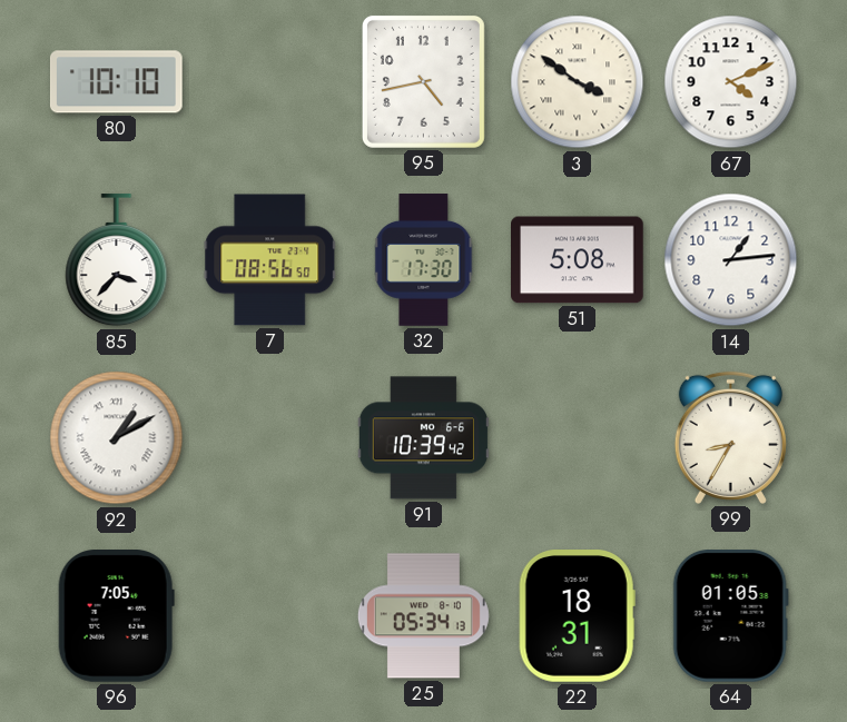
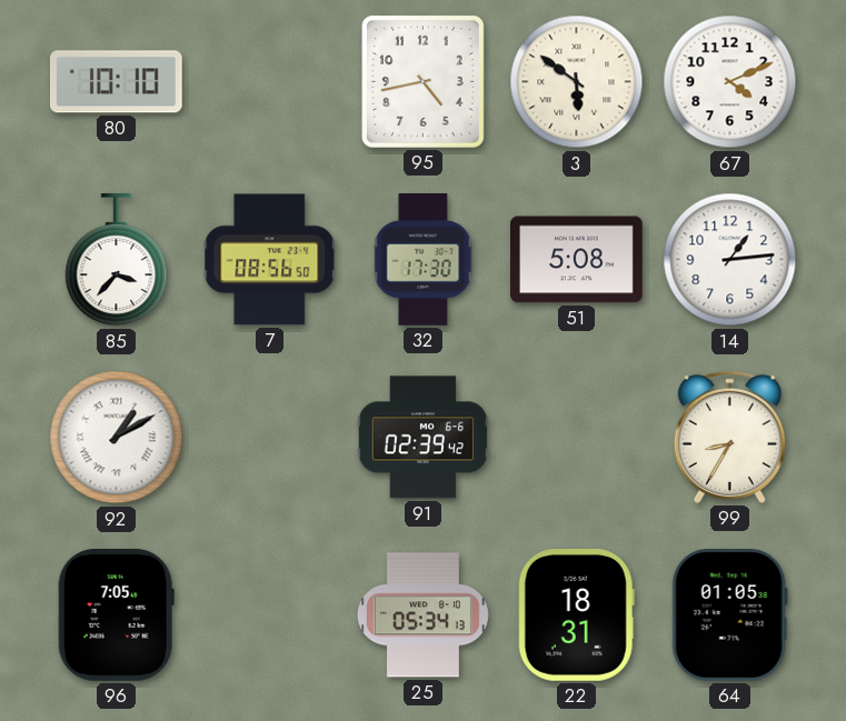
3: 3:51 -> 5:51
91: 10:39 -> 02:39
